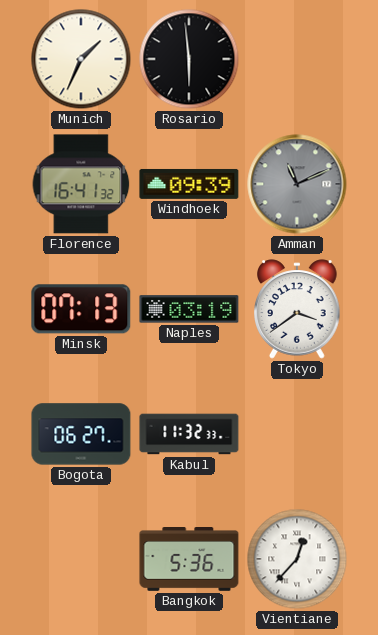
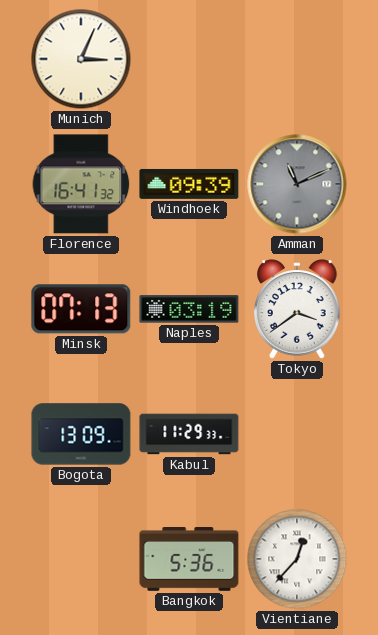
Munich: 1:34 -> 3:04
Rosario: 5:59 -> none
Bogota: 06:27 -> 13:09
Kabul: 11:32 -> 11:29
